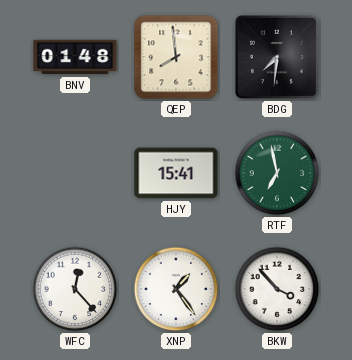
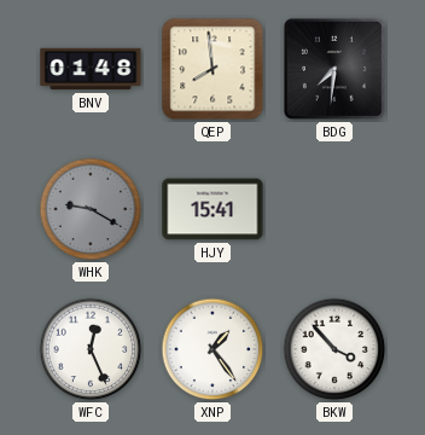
WHK: none -> 9:20
RTF: 6:58 -> none
WFC: 12:23 -> 12:26
